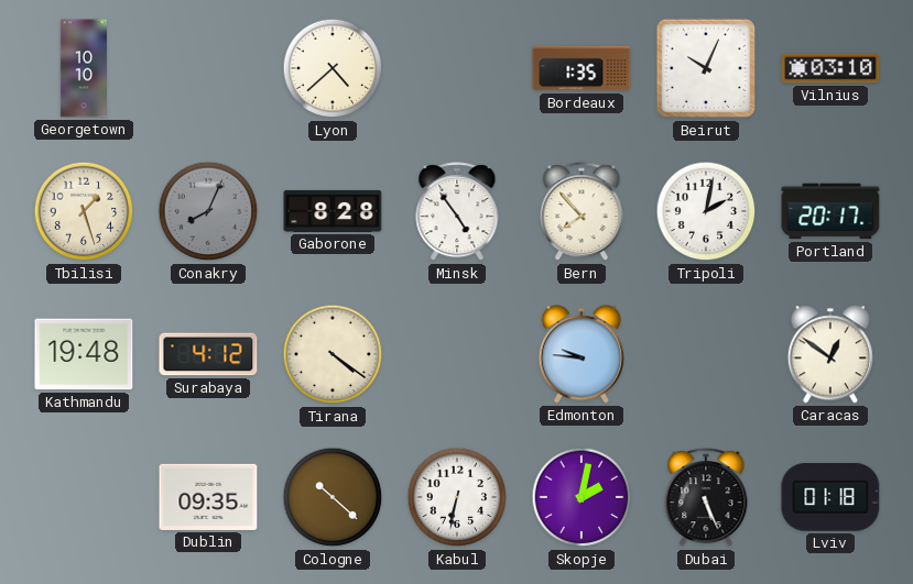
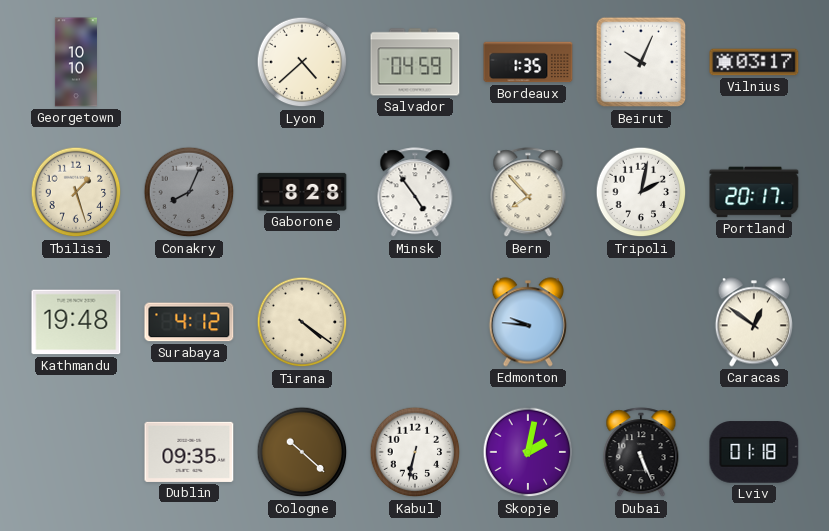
Salvador: none -> 04:59
Vilnius: 03:10 -> 03:17
